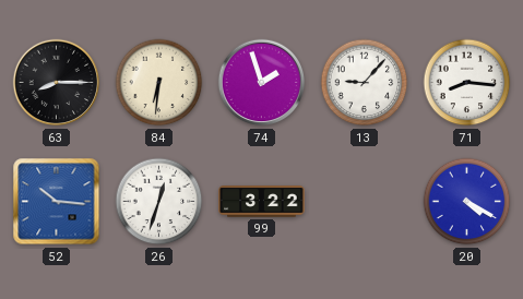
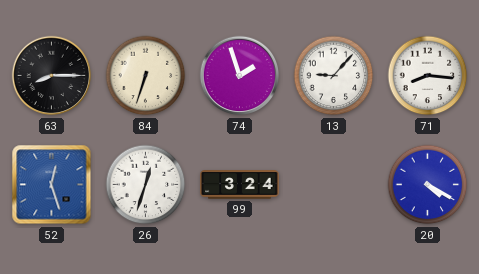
84: 6:31 -> 6:33
52: 10:16 -> 12:27
99: 3:22 -> 3:24
